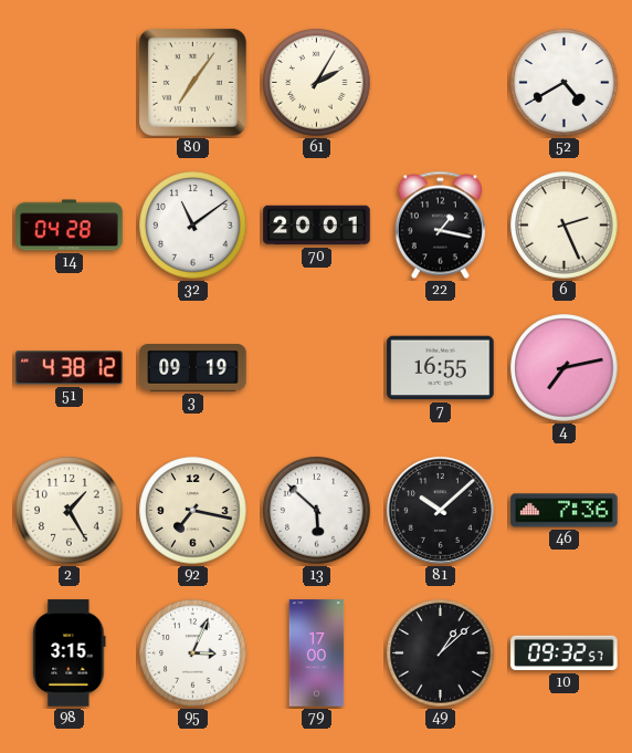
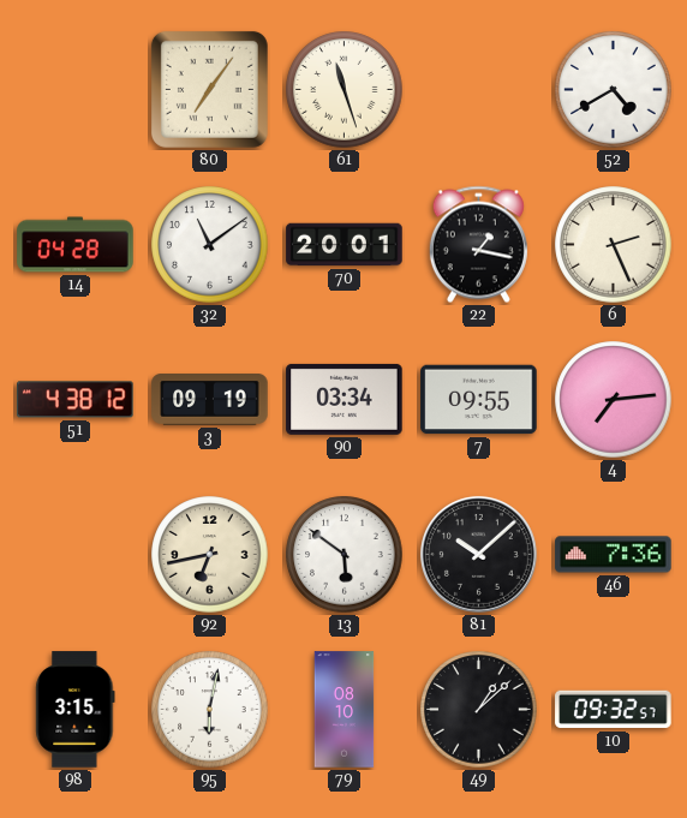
61: 2:05 -> 11:27
90: none -> 03:34
7: 16:55 -> 09:55
4: 7:13 -> 7:14
2: 1:25 -> none
92: 7:17 -> 6:43
13: 5:52 -> 5:51
95: 3:04 -> 6:02
79: 17:00 -> 08:10
